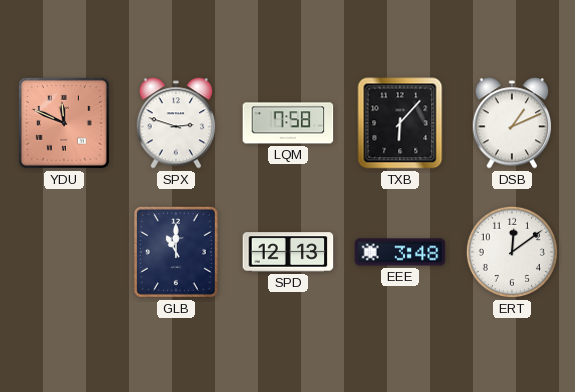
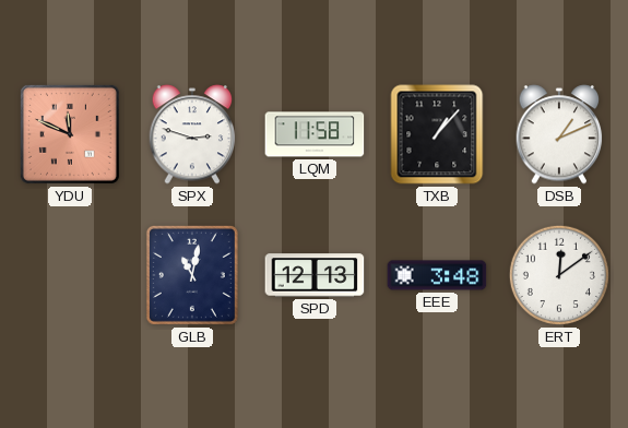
LQM: 7:58 -> 11:58
TXB: 6:07 -> 1:07
GLB: 11:00 -> 11:02
